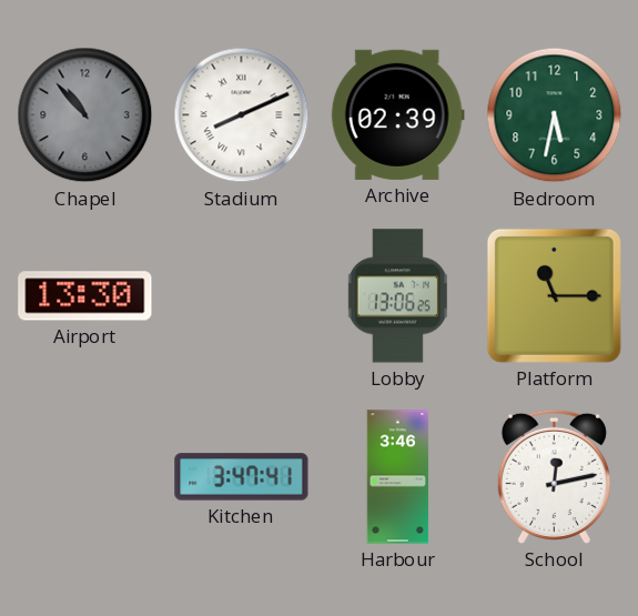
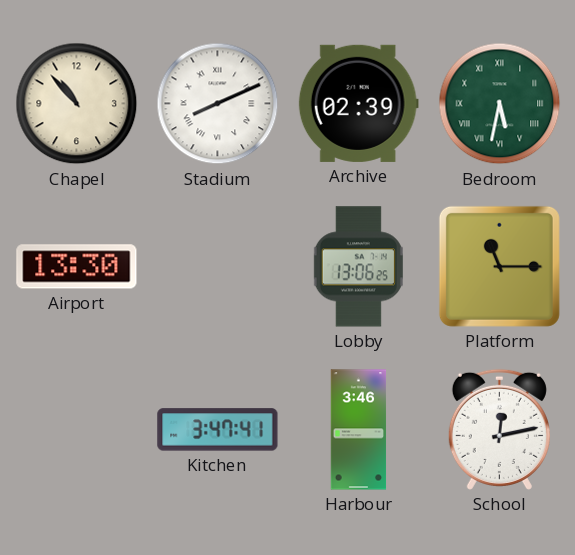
Chapel dial: grey -> cream
Bedroom numerals: Arabic -> Roman
